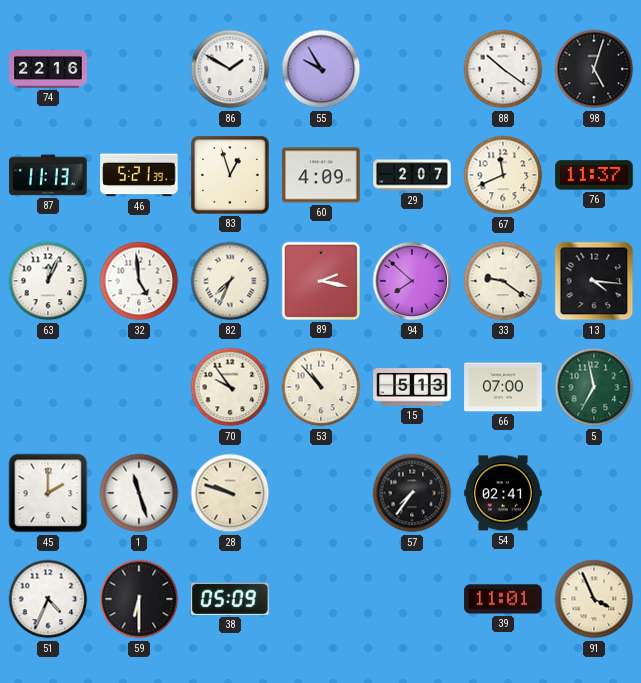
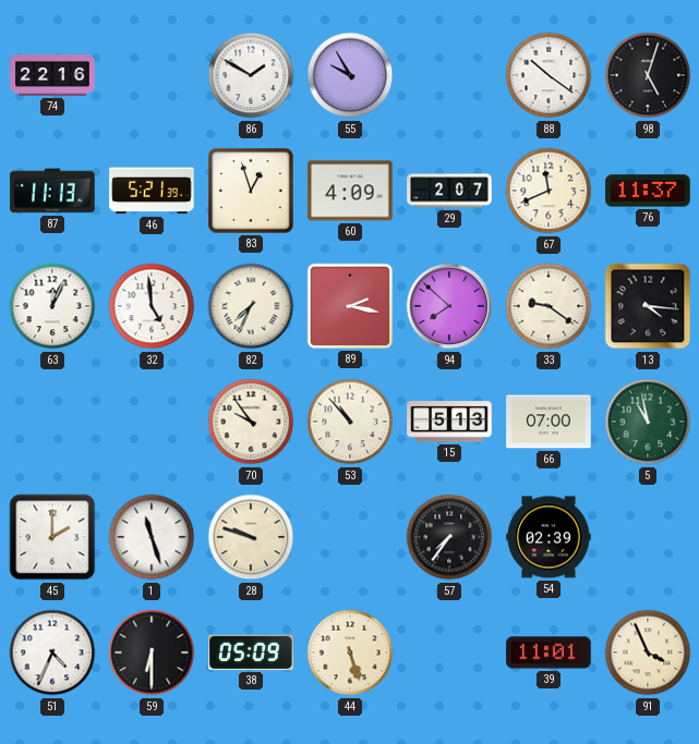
5: 6:58 -> 10:58
54: 02:41 -> 02:39
44: none -> 5:27
